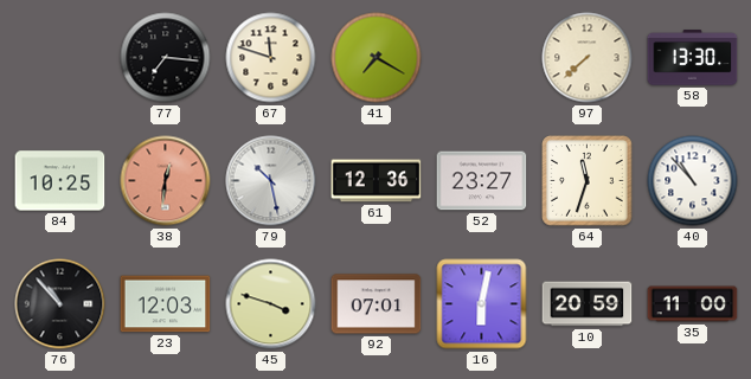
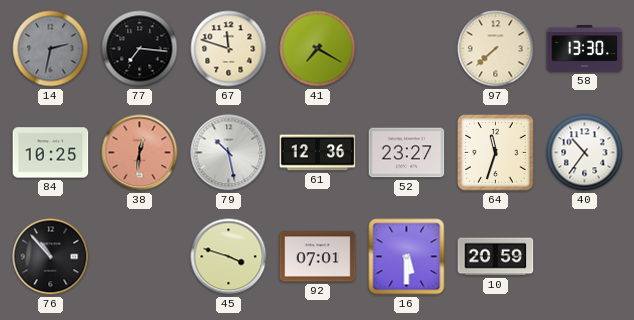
14: none -> 2:32
40: 10:53 -> 10:36
23: 12:03 -> none
16: 6:02 -> 5:30
35: 11:00 -> none
